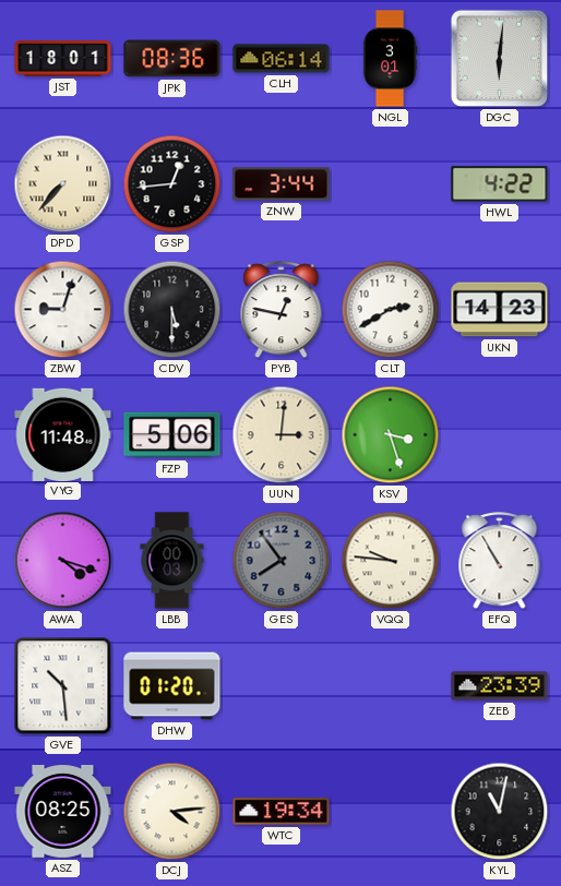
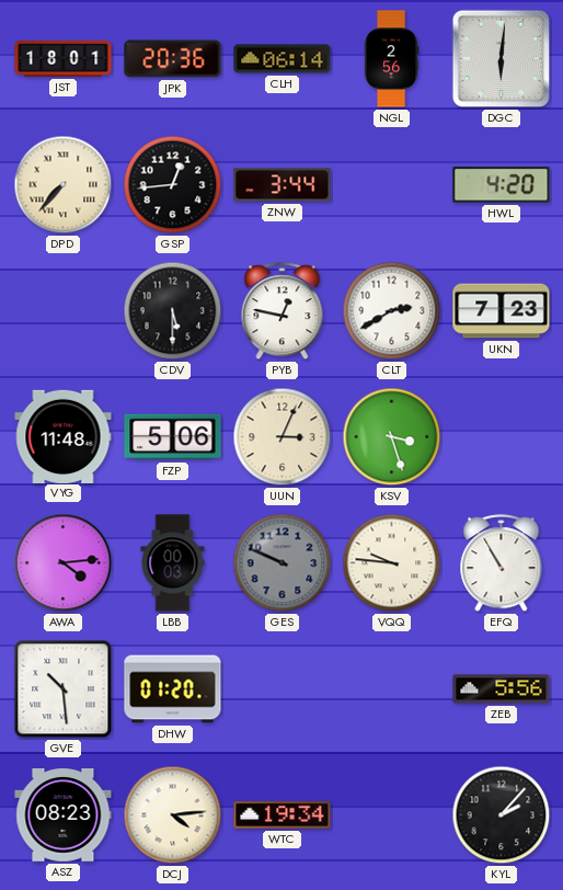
JPK: 08:36 -> 20:36
NGL: 3:01 -> 2:56
HWL: 4:22 -> 4:20
ZBW: 9:03 -> none
UKN: 14:23 -> 7:23
UUN: 3:01 -> 3:04
AWA: 4:18 -> 4:14
GES: 7:54 -> 9:49
ZEB: 23:39 -> 5:56
ASZ: 08:25 -> 08:23
KYL: 11:02 -> 2:07
